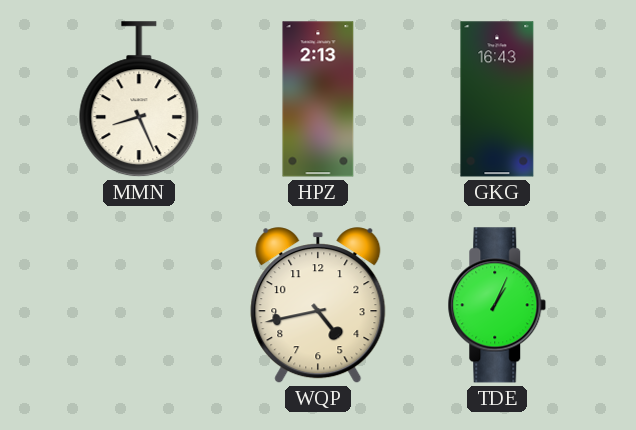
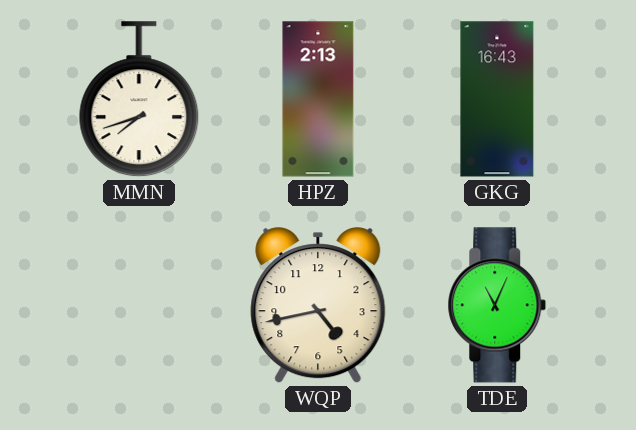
MMN: 8:26 -> 7:42
TDE: 1:04 -> 11:04
